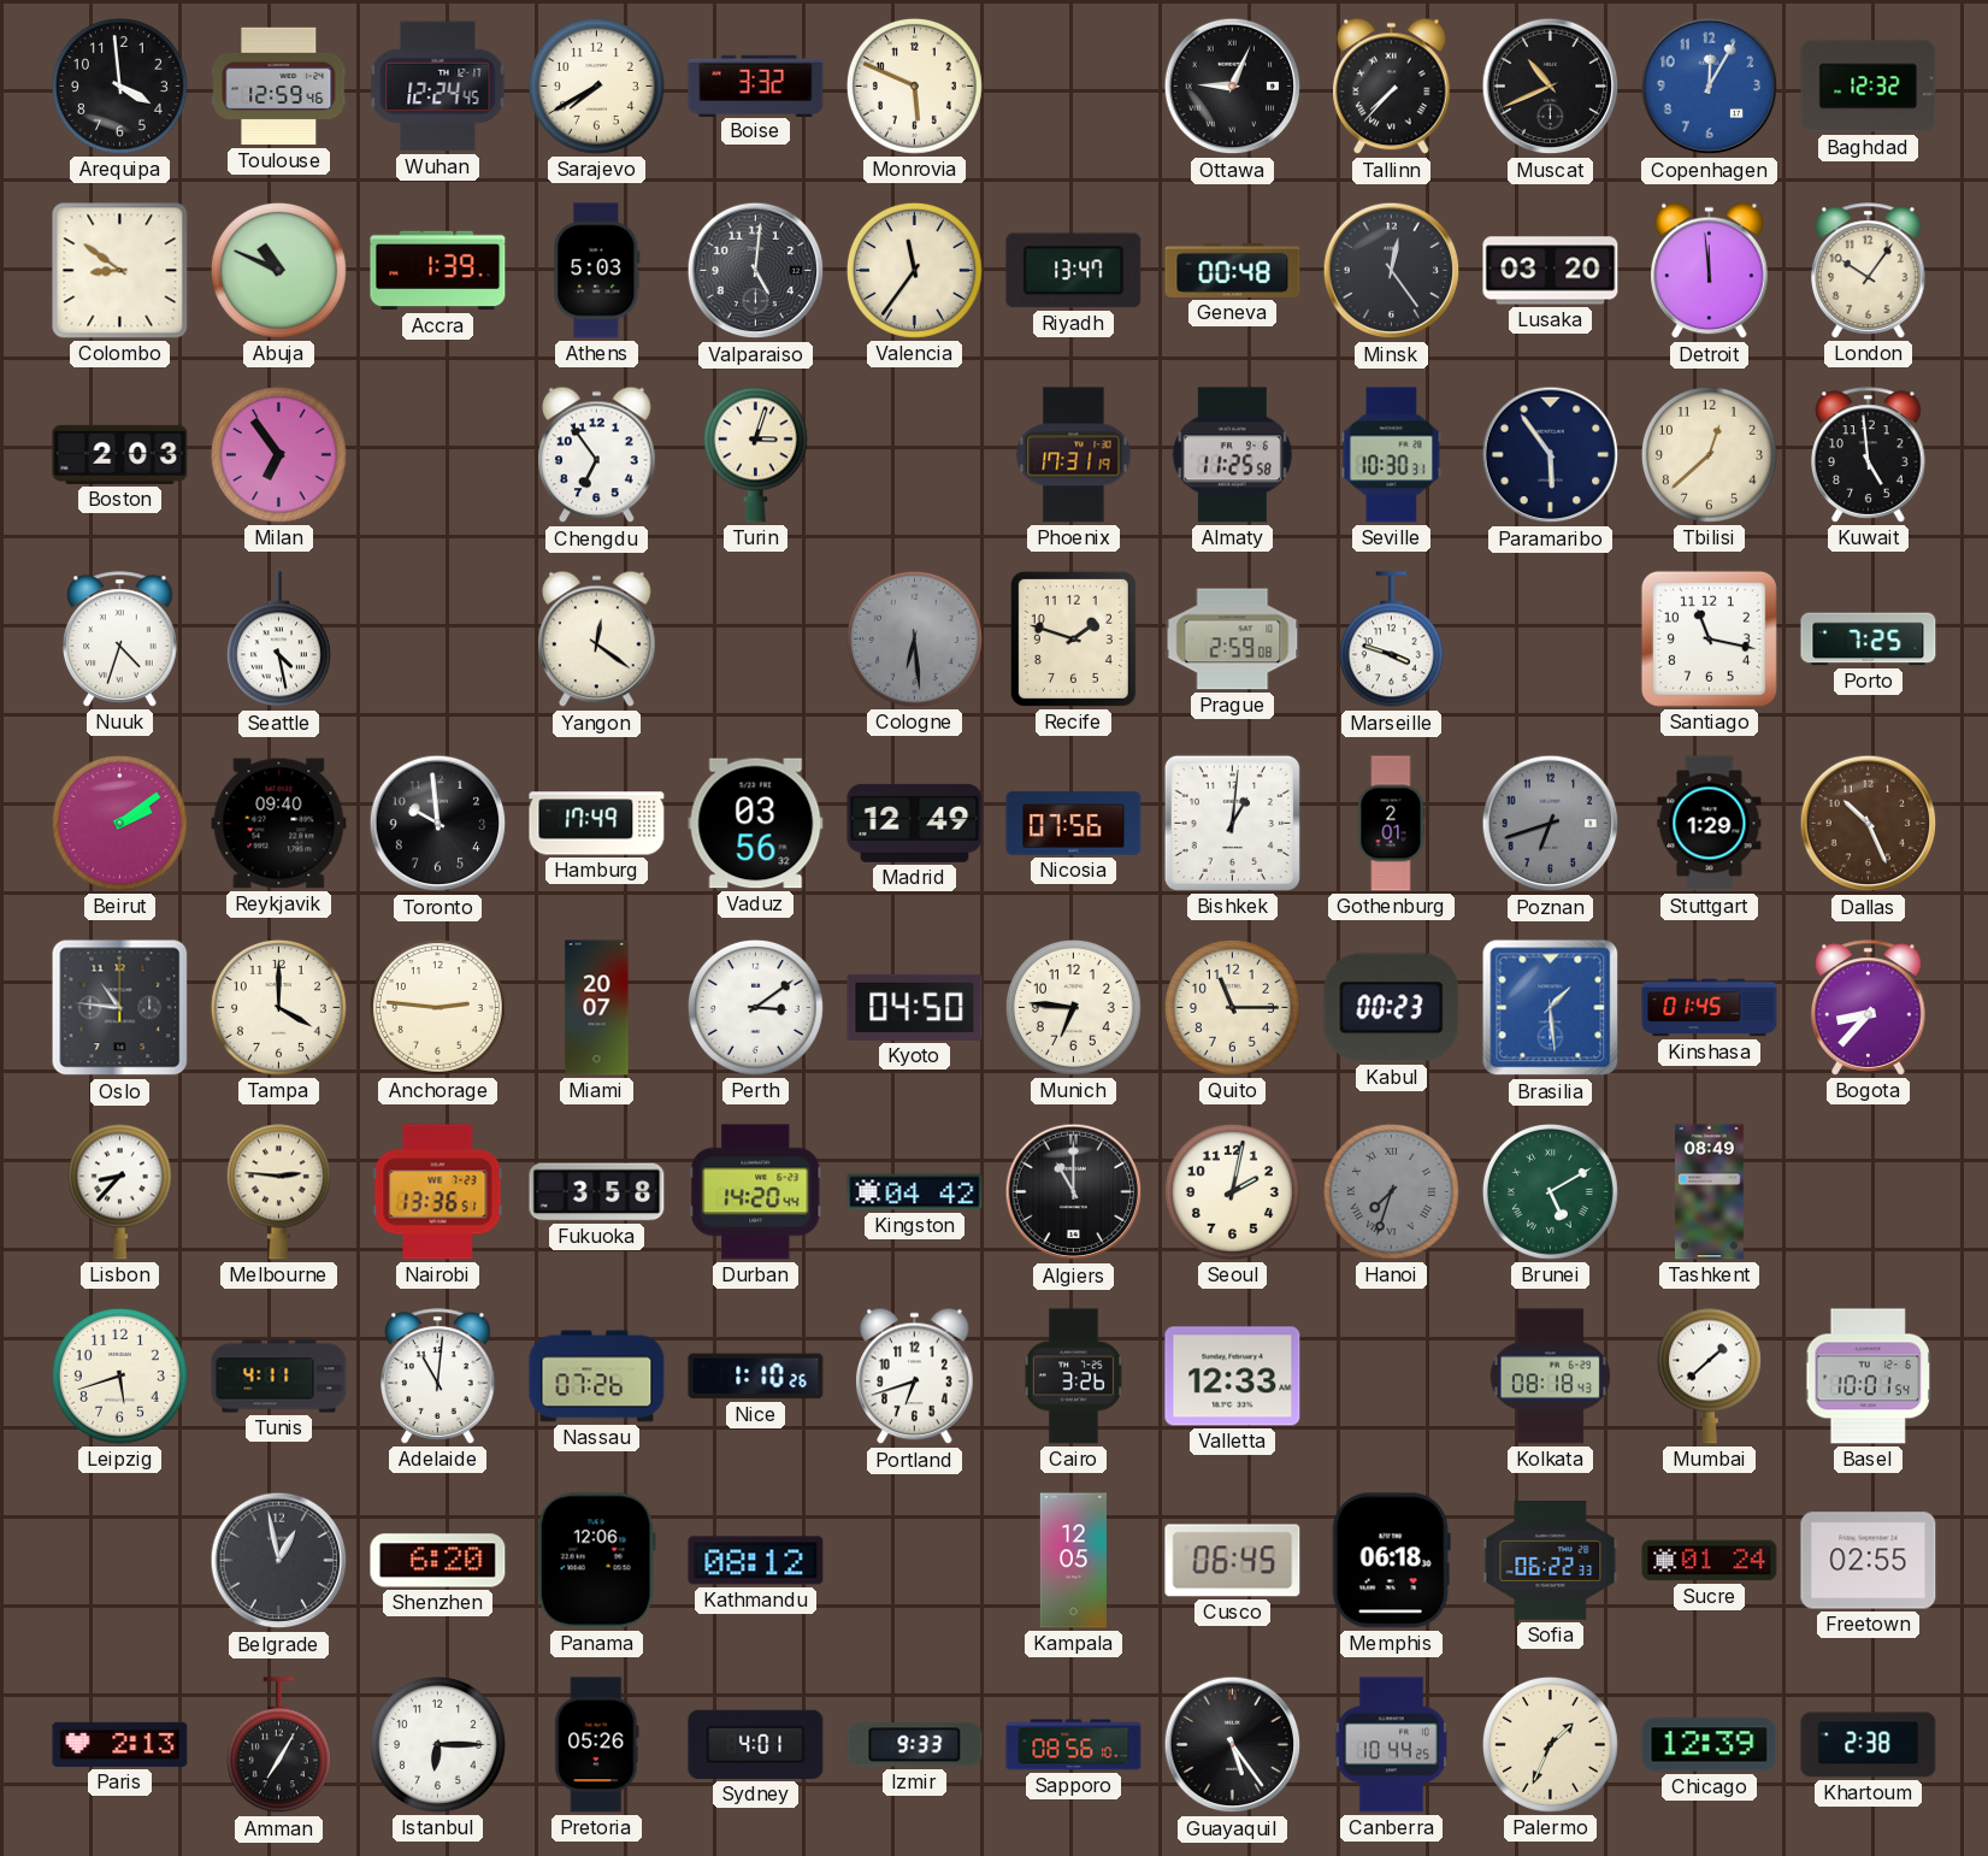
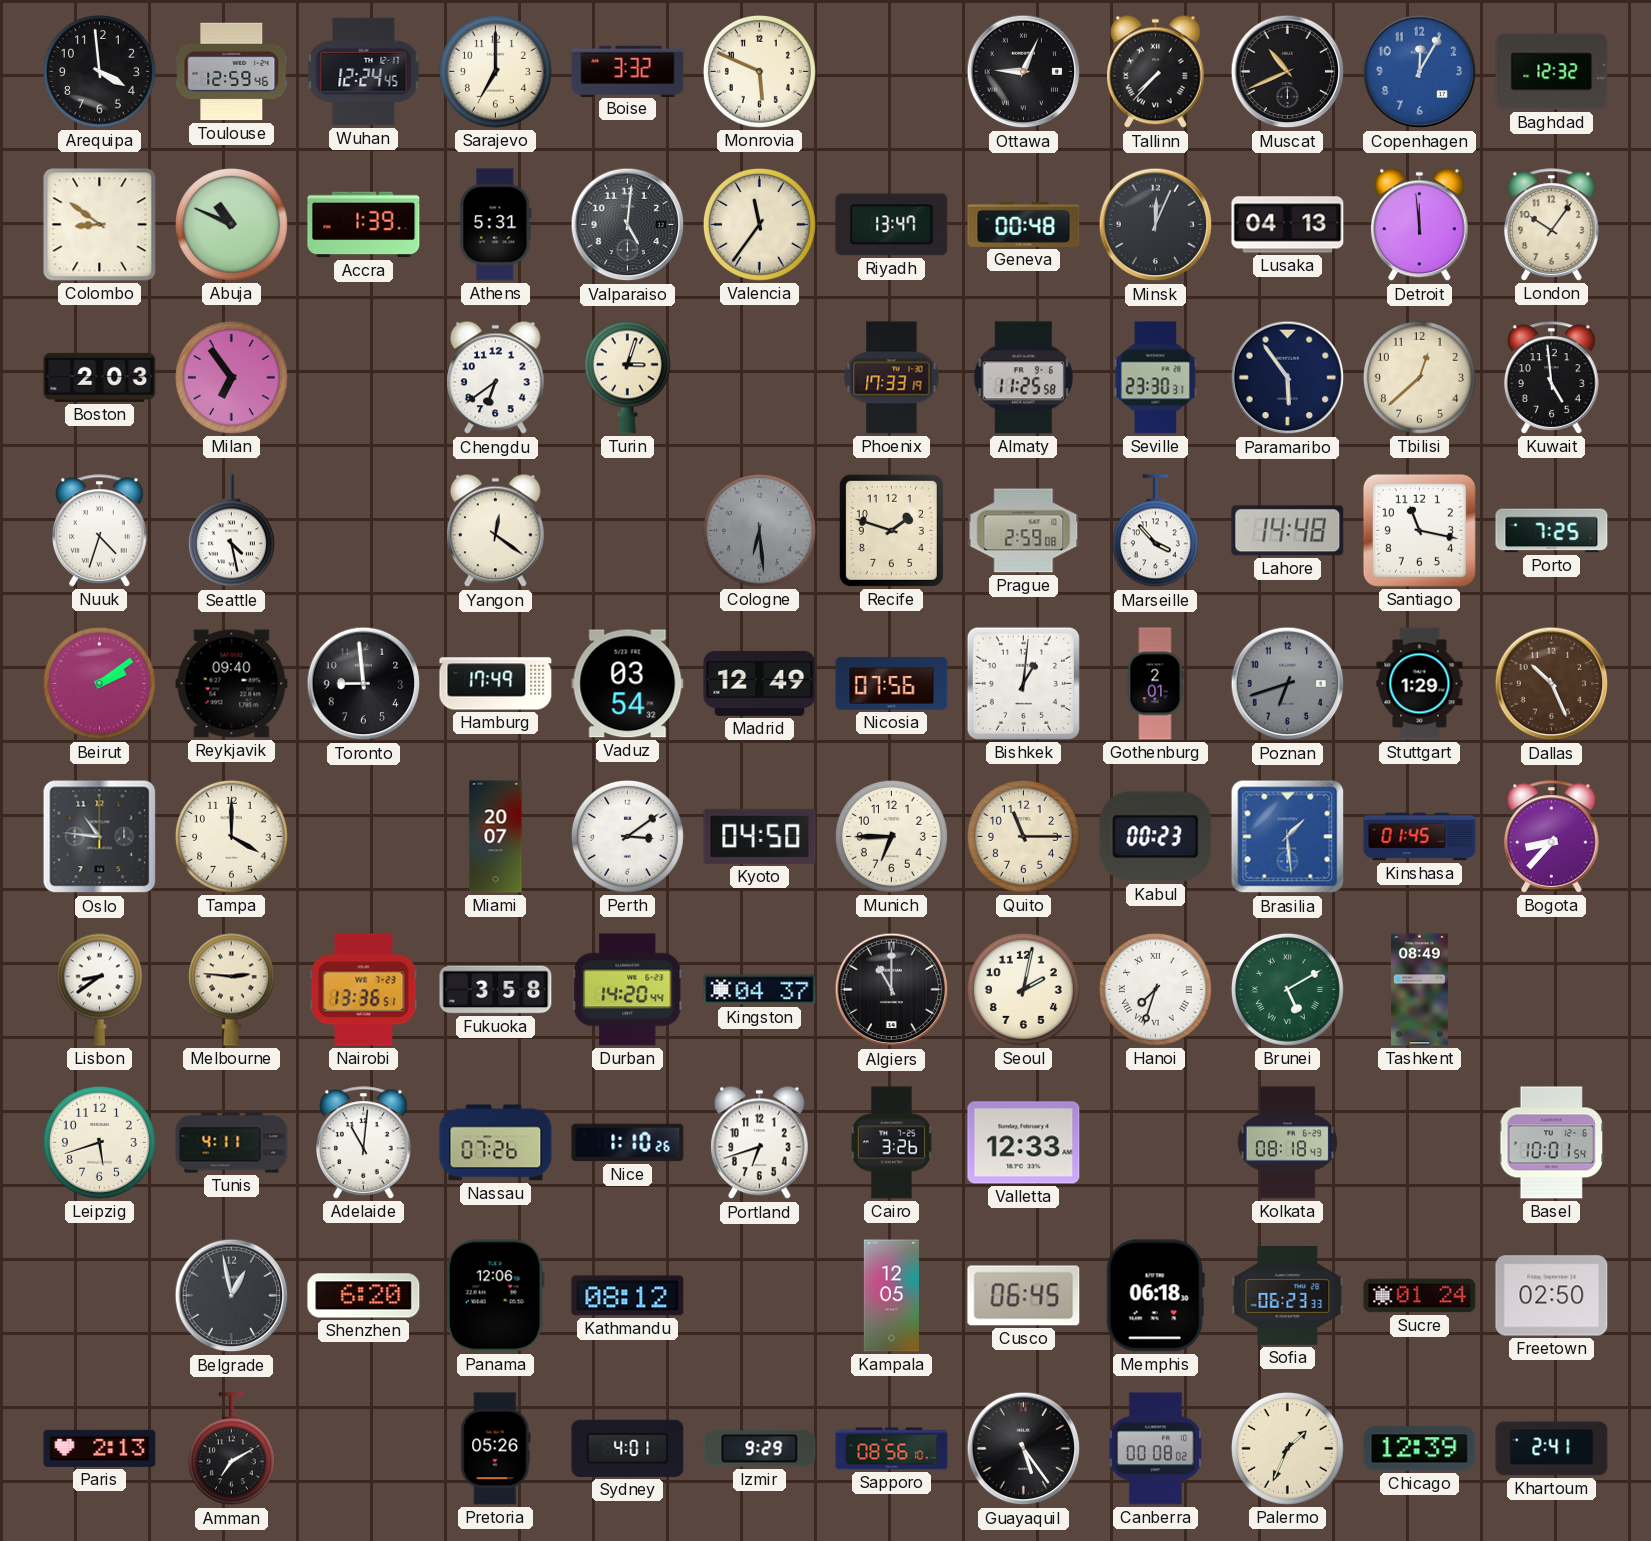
Sarajevo: 7:40 -> 7:00
Athens: 5:03 -> 5:31
Minsk: 12:24 -> 12:04
Lusaka: 03:20 -> 04:13
Chengdu: 6:54 -> 6:39
Phoenix: 17:31 -> 17:33
Seville: 10:30 -> 23:30
Marseille: 3:48 -> 3:53
Lahore: none -> 14:48
Toronto: 9:59 -> 8:59
Vaduz: 03:56 -> 03:54
Anchorage: 2:46 -> none
Munich: 6:46 -> 6:45
Lisbon: 8:37 -> 8:39
Kingston: 04:42 -> 04:37
Hanoi dial: grey -> white
Mumbai: 1:38 -> none
Sofia: 06:22 -> 06:23
Freetown: 02:55 -> 02:50
Amman: 7:05 -> 7:10
Istanbul: 6:15 -> none
Izmir: 9:33 -> 9:29
Canberra: 10:44 -> 00:08
Khartoum: 2:38 -> 2:41
